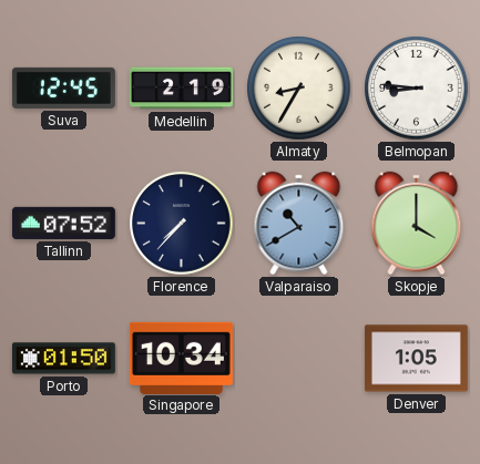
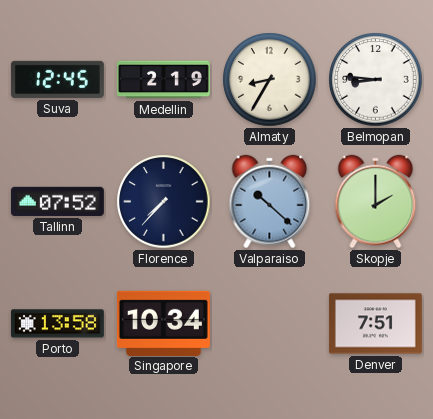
Valparaiso: 10:40 -> 10:22
Skopje: 4:00 -> 2:00
Porto: 01:50 -> 13:58
Denver: 1:05 -> 7:51
